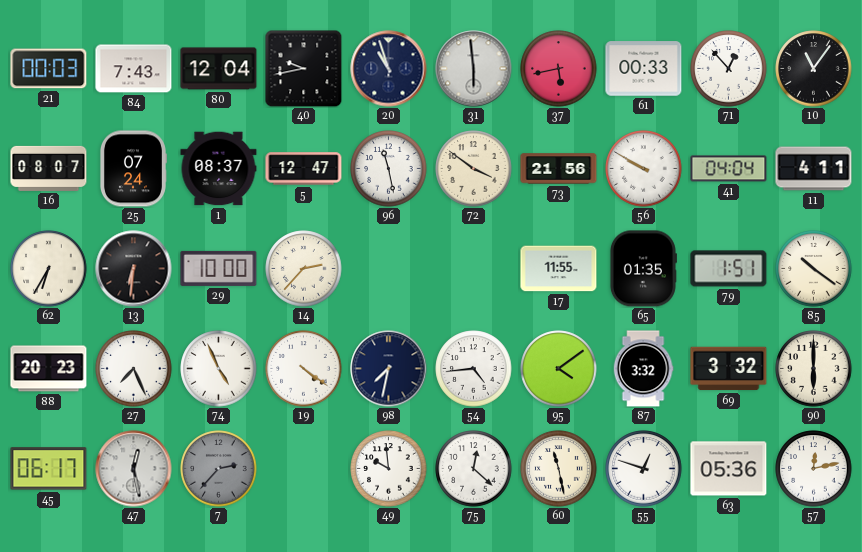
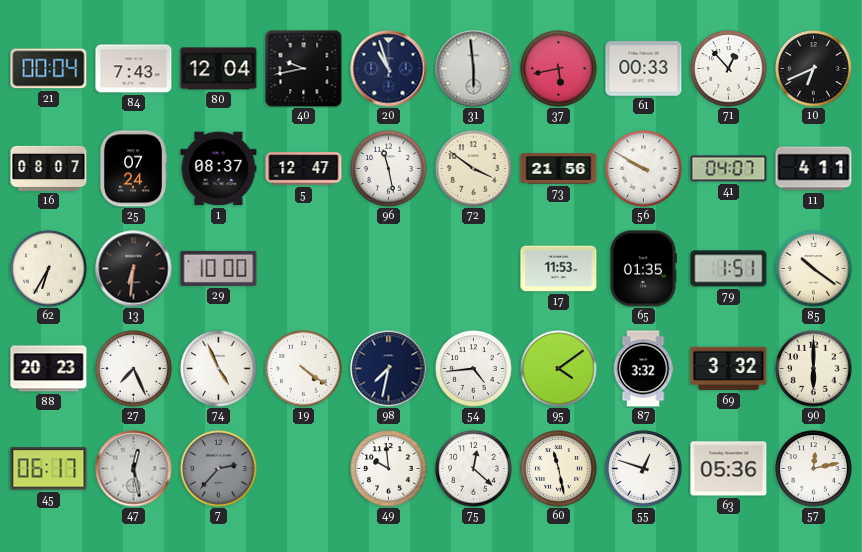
21: 00:03 -> 00:04
10: 11:06 -> 6:41
41: 04:04 -> 04:07
14: 2:37 -> none
17: 11:55 -> 11:53
